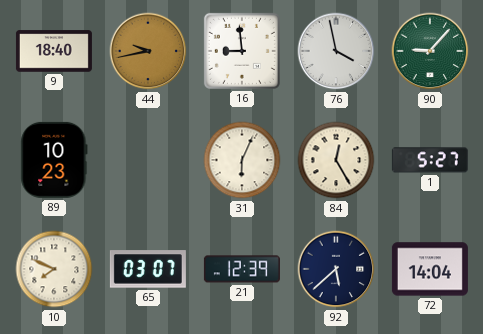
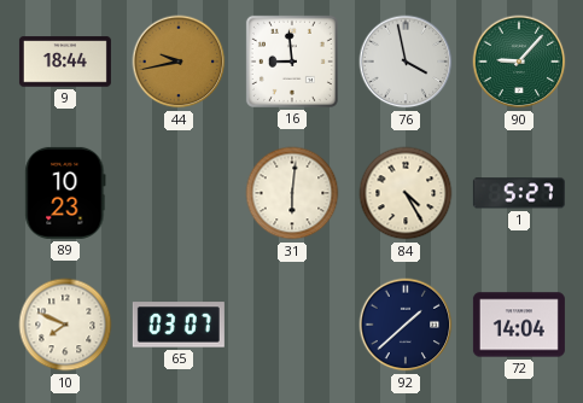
9: 18:40 -> 18:44
31: 6:04 -> 6:01
84: 12:25 -> 4:25
21: 12:39 -> none
92: 5:38 -> 1:38
